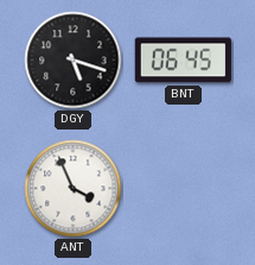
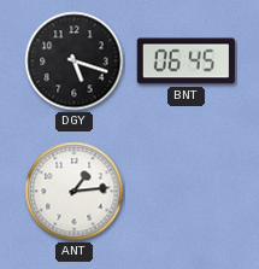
ANT: 3:56 -> 1:14
